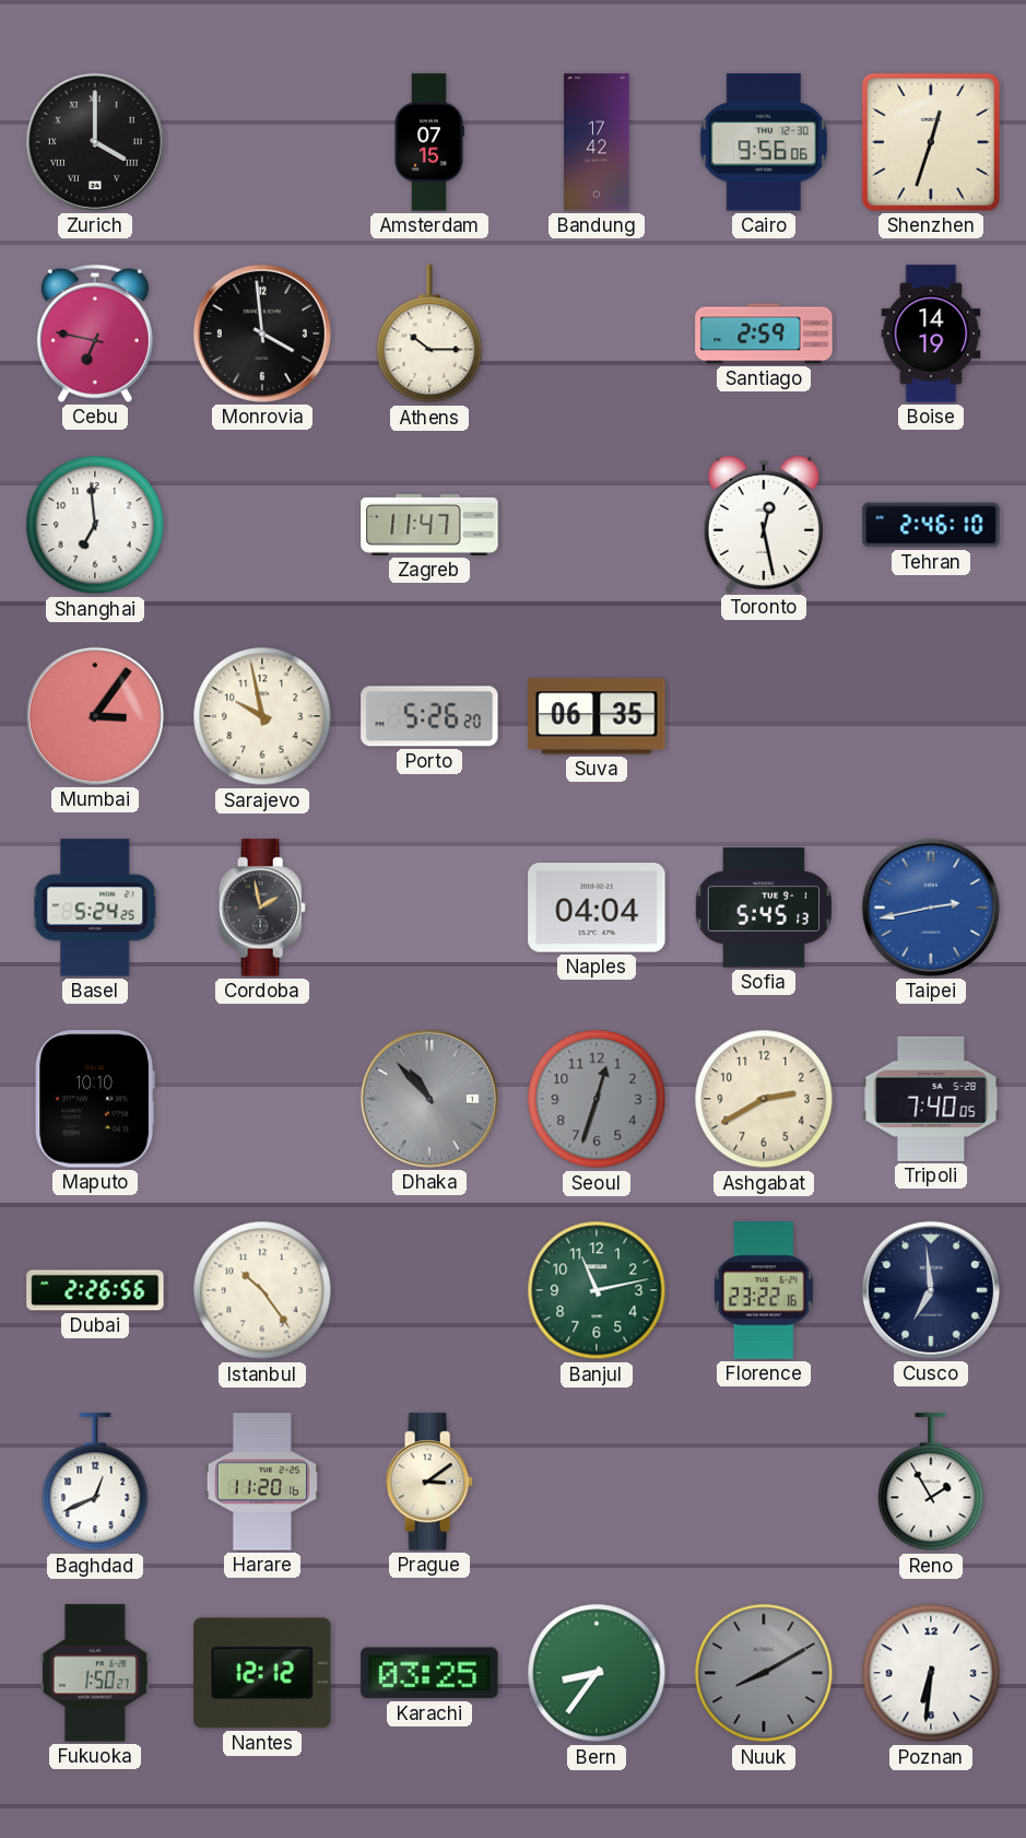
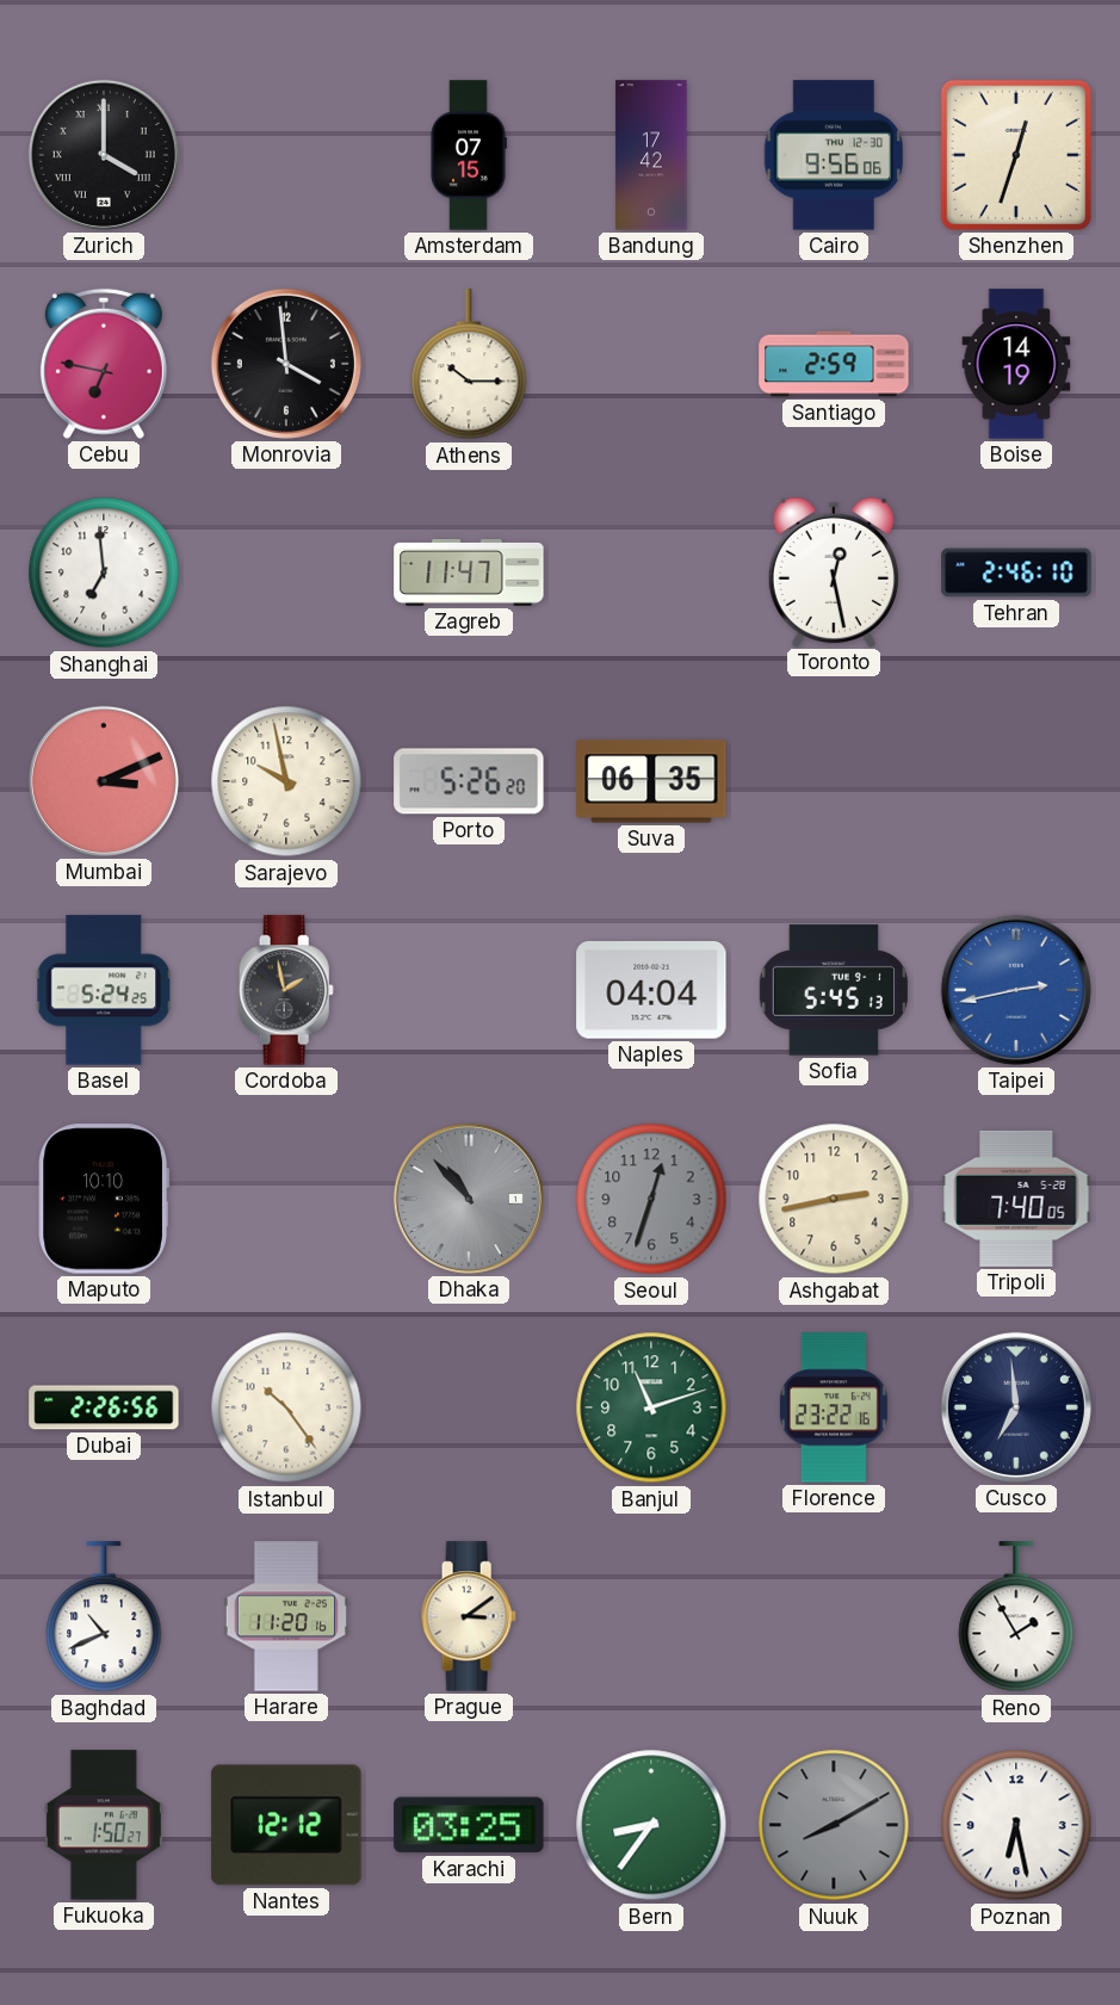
Mumbai: 3:06 -> 3:11
Ashgabat: 2:40 -> 2:43
Banjul: 11:13 -> 11:12
Baghdad: 12:41 -> 10:41
Poznan: 6:31 -> 6:28
